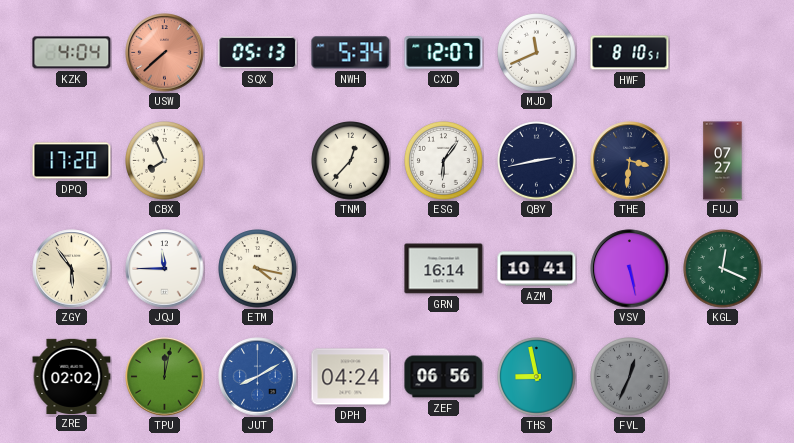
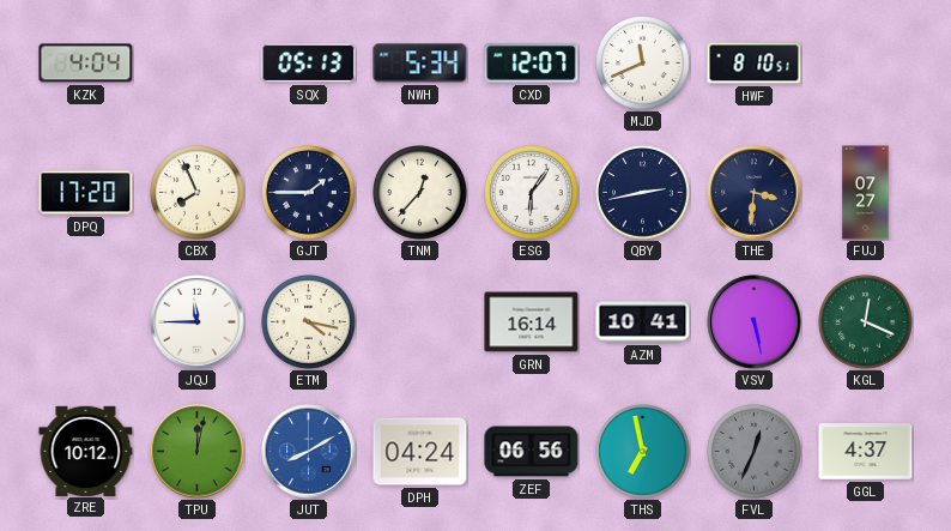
USW: 7:38 -> none
GJT: none -> 1:45
ZGY: 5:54 -> none
ZRE: 02:02 -> 10:12
THS: 8:58 -> 6:58
GGL: none -> 4:37
